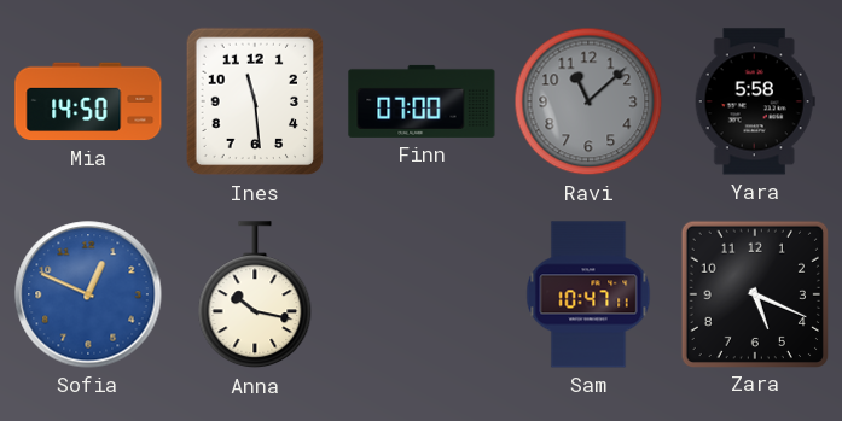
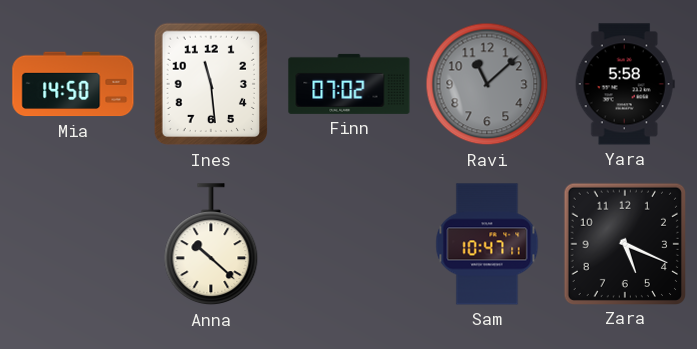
Finn: 07:00 -> 07:02
Sofia: 12:49 -> none
Anna: 10:17 -> 10:22
